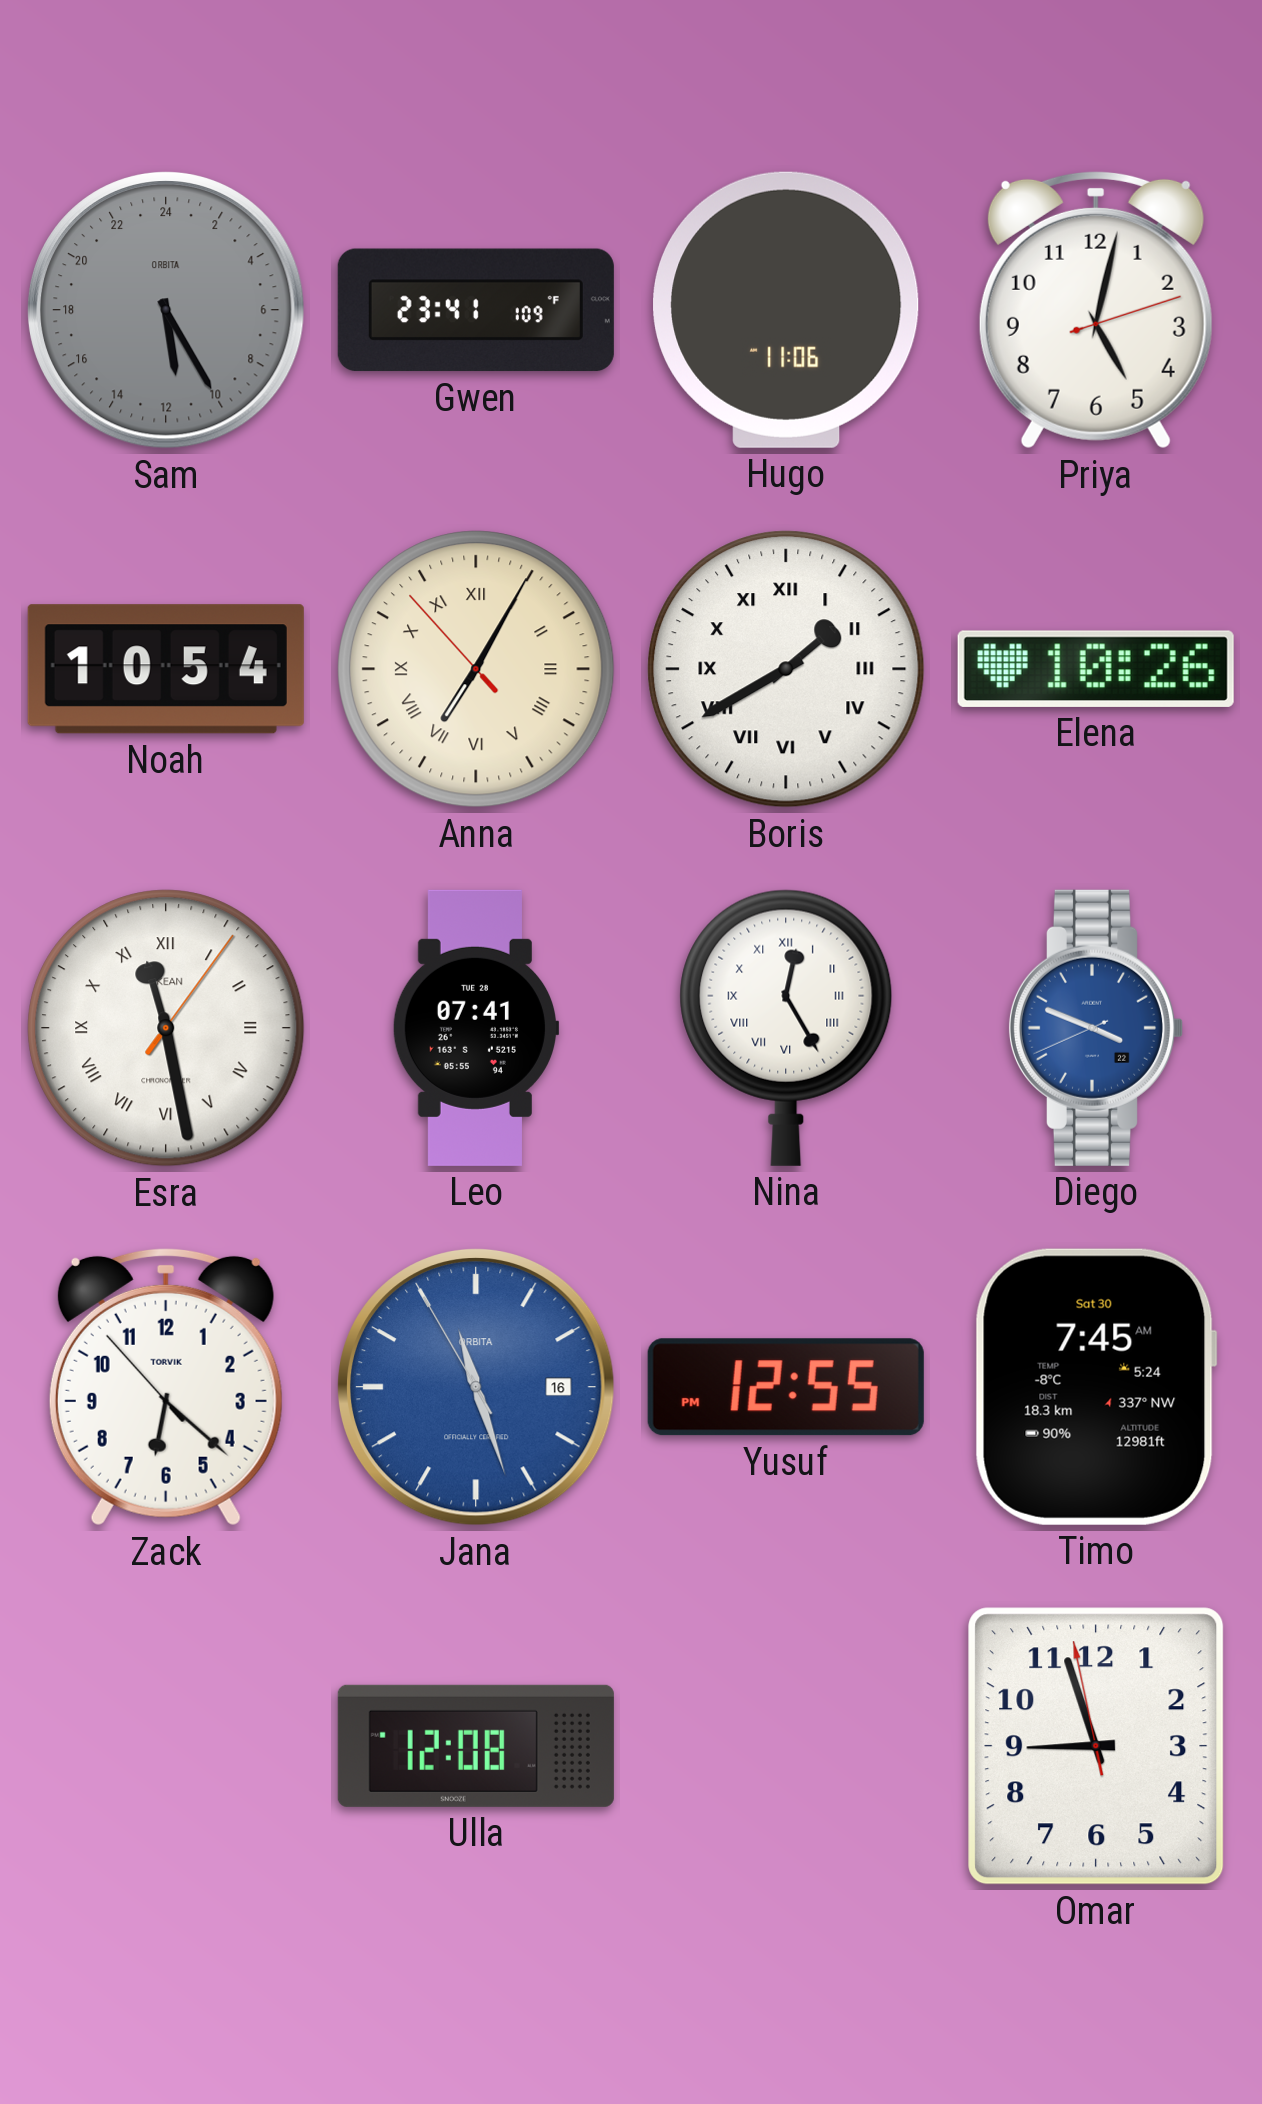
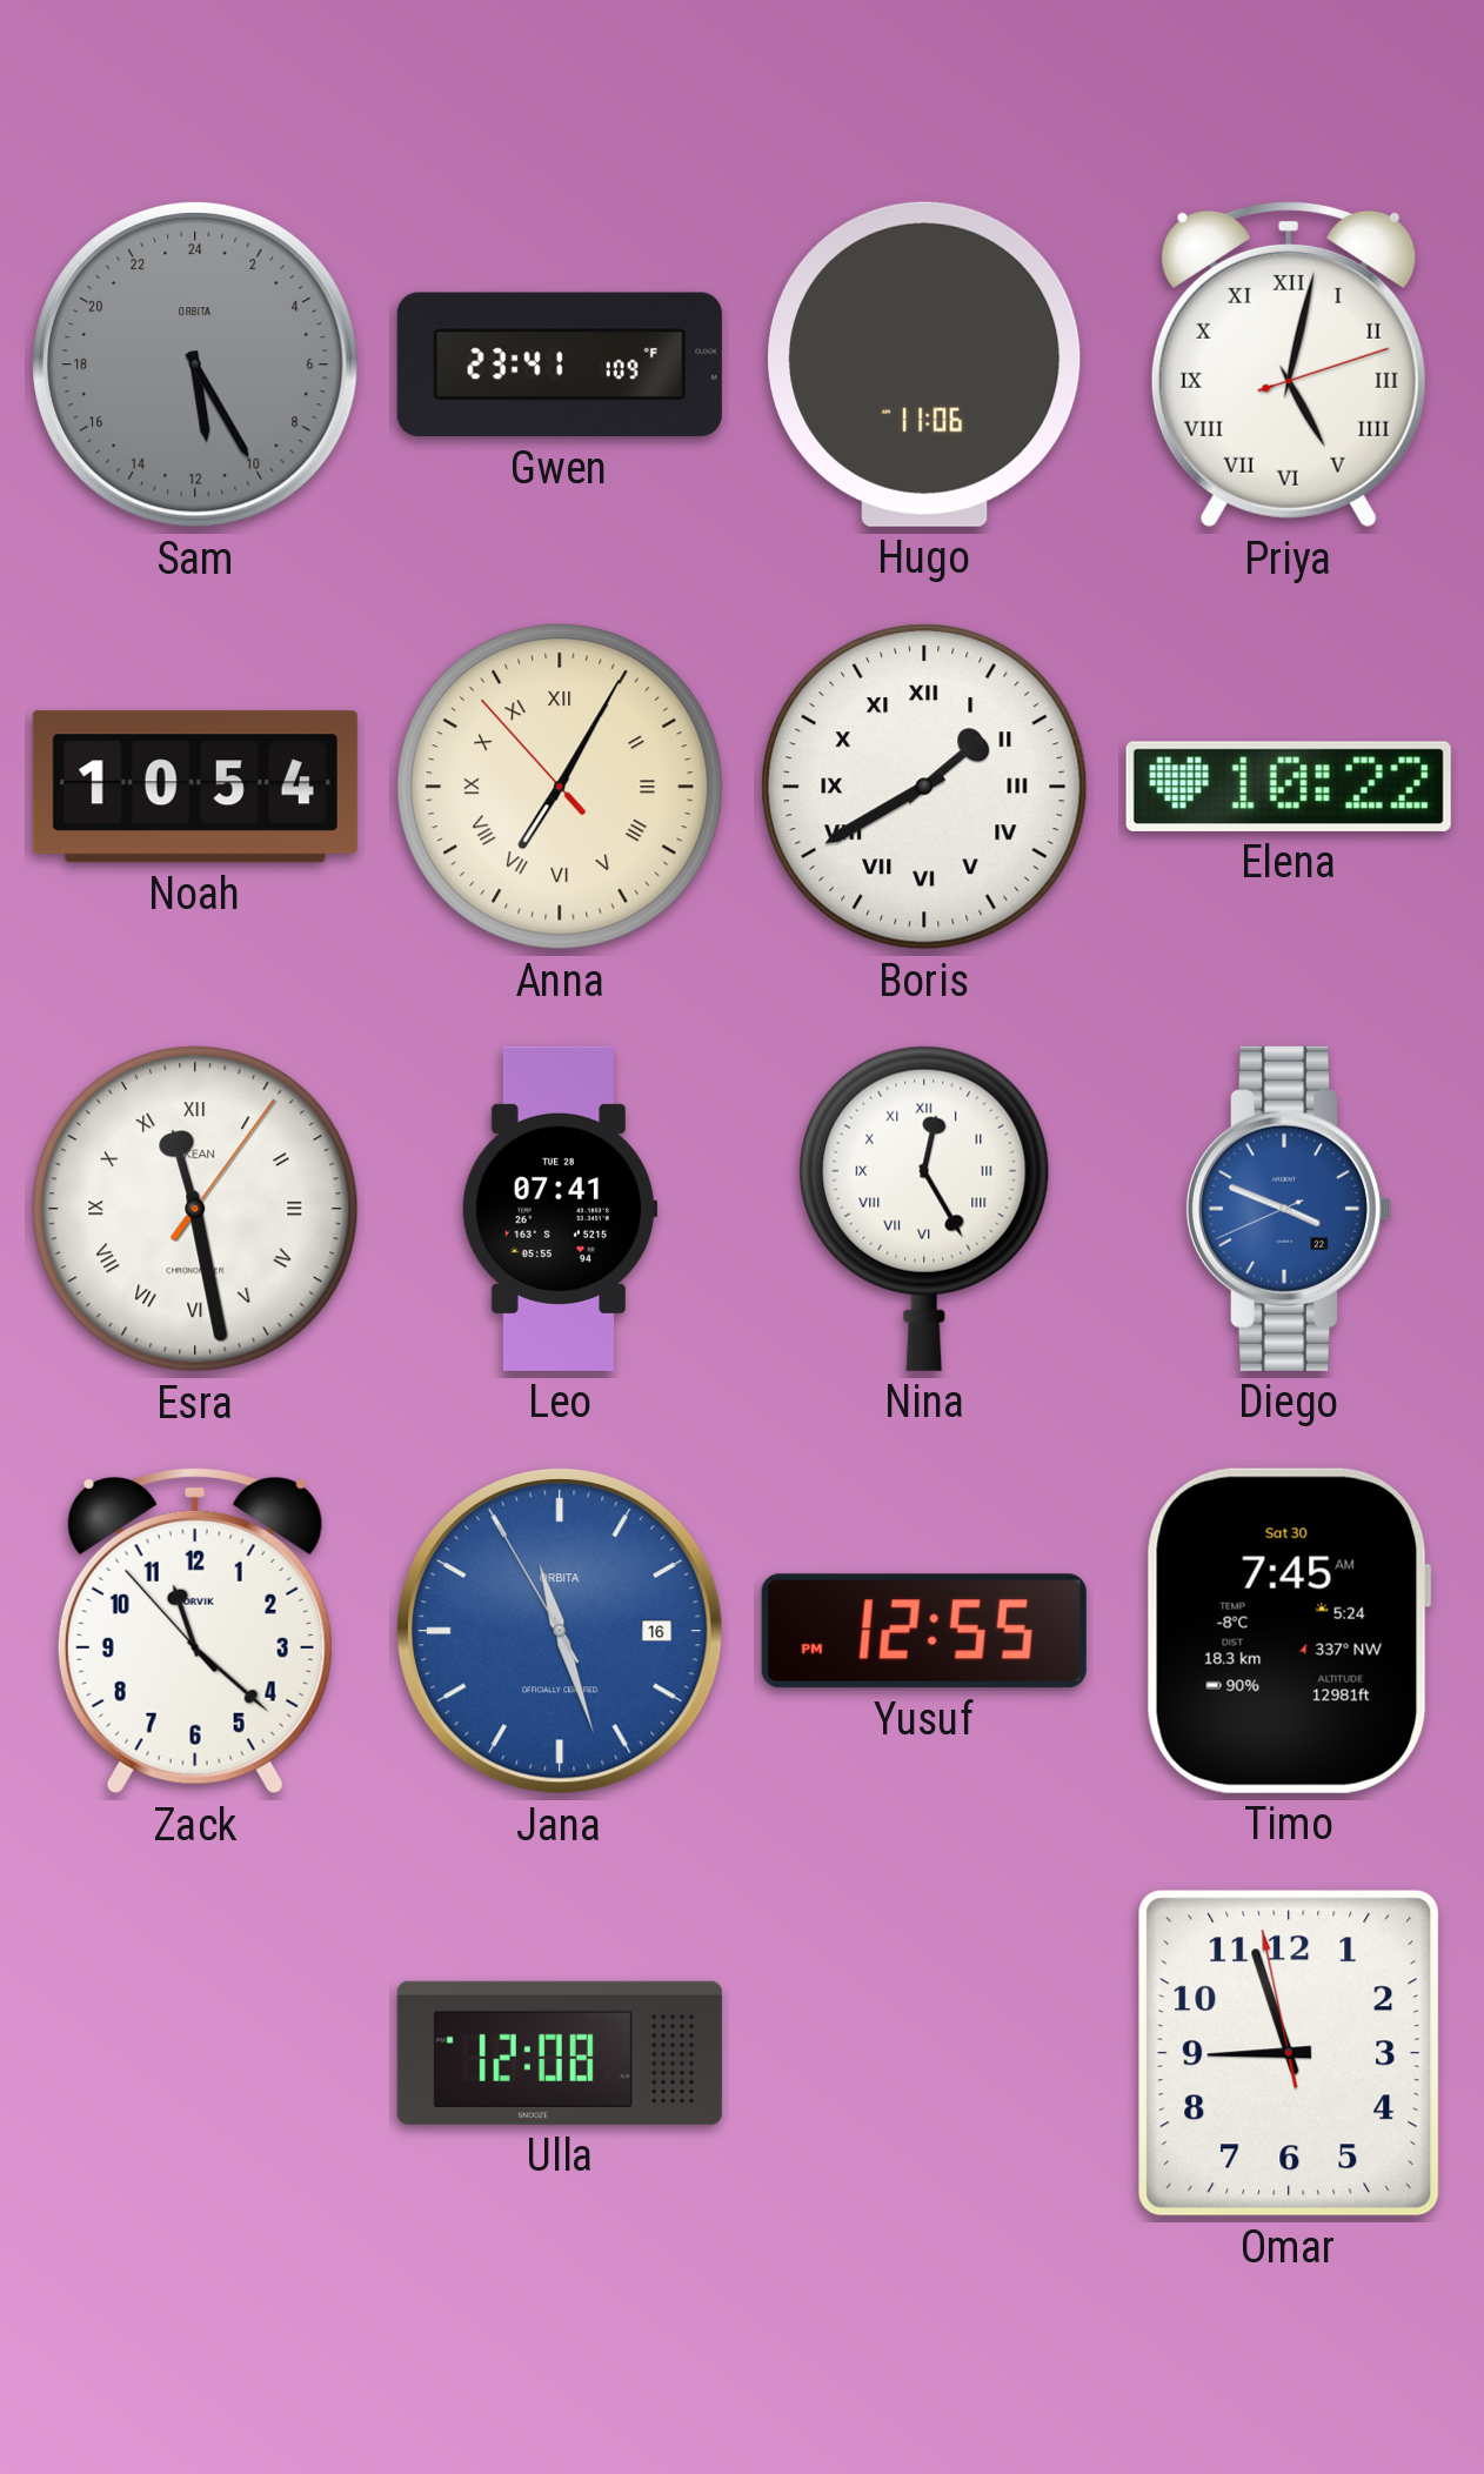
Priya numerals: Arabic -> Roman
Elena: 10:26 -> 10:22
Zack: 6:21 -> 11:21
